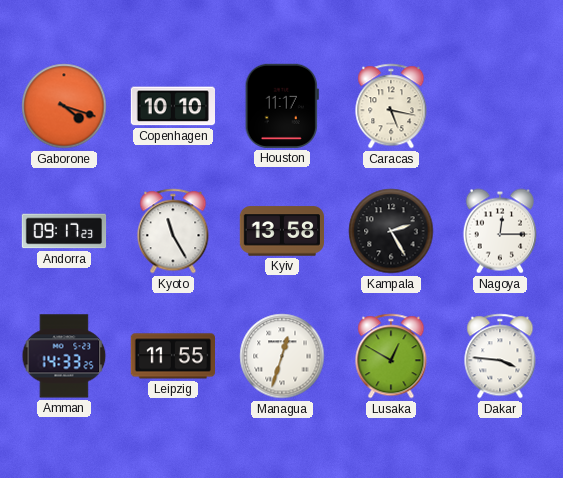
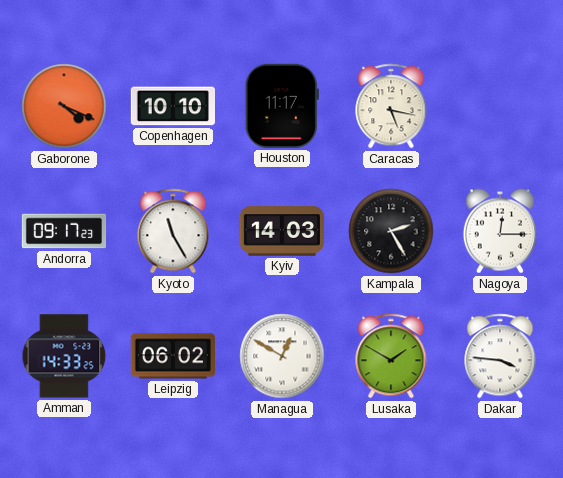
Gaborone: 4:18 -> 4:19
Kyiv: 13:58 -> 14:03
Leipzig: 11:55 -> 06:02
Managua: 12:33 -> 12:50
Lusaka: 12:50 -> 1:50
